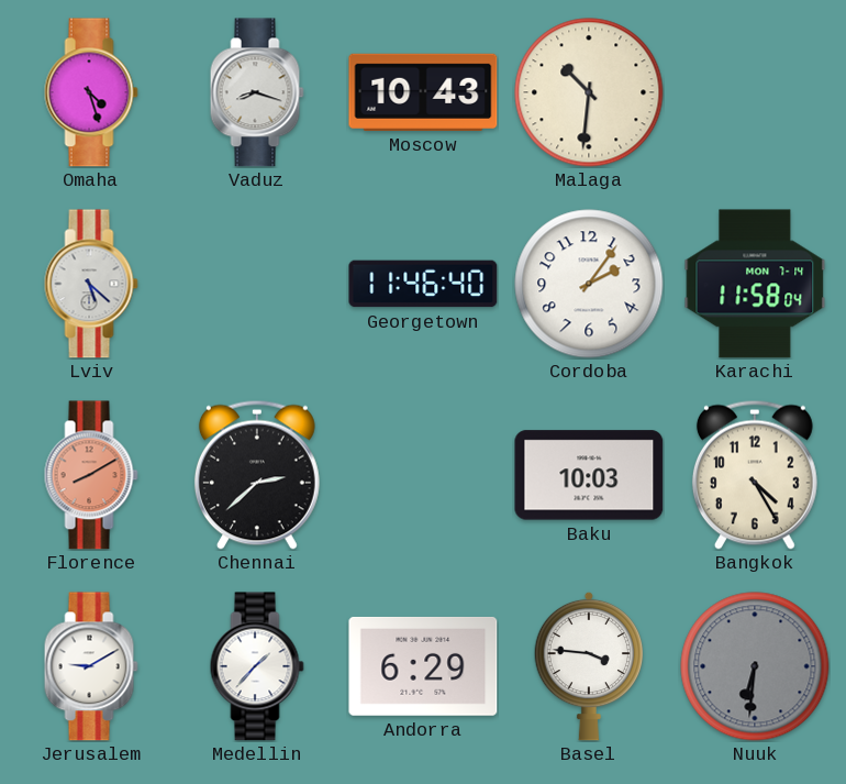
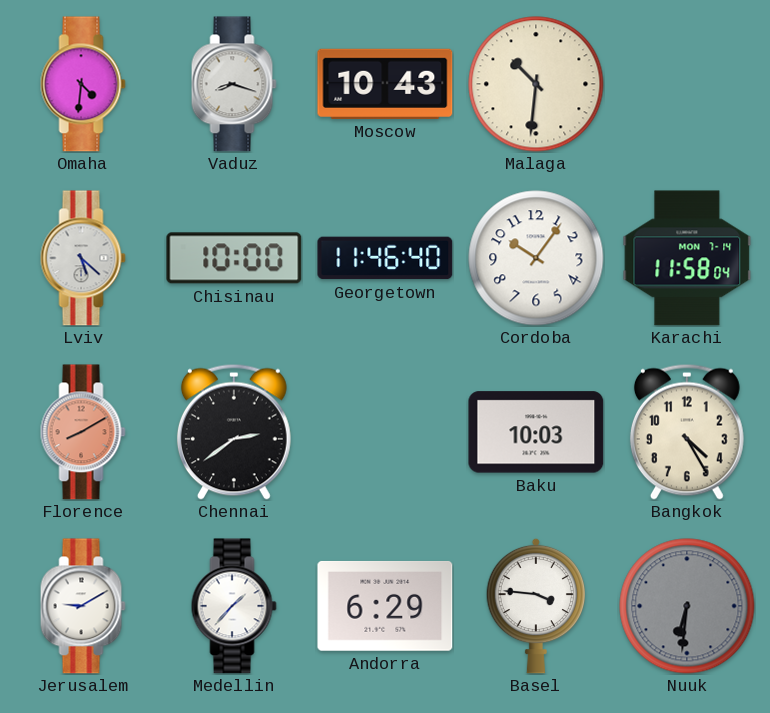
Omaha: 4:27 -> 4:31
Chisinau: none -> 10:00
Cordoba: 2:06 -> 10:06
Chennai: 2:38 -> 2:39
